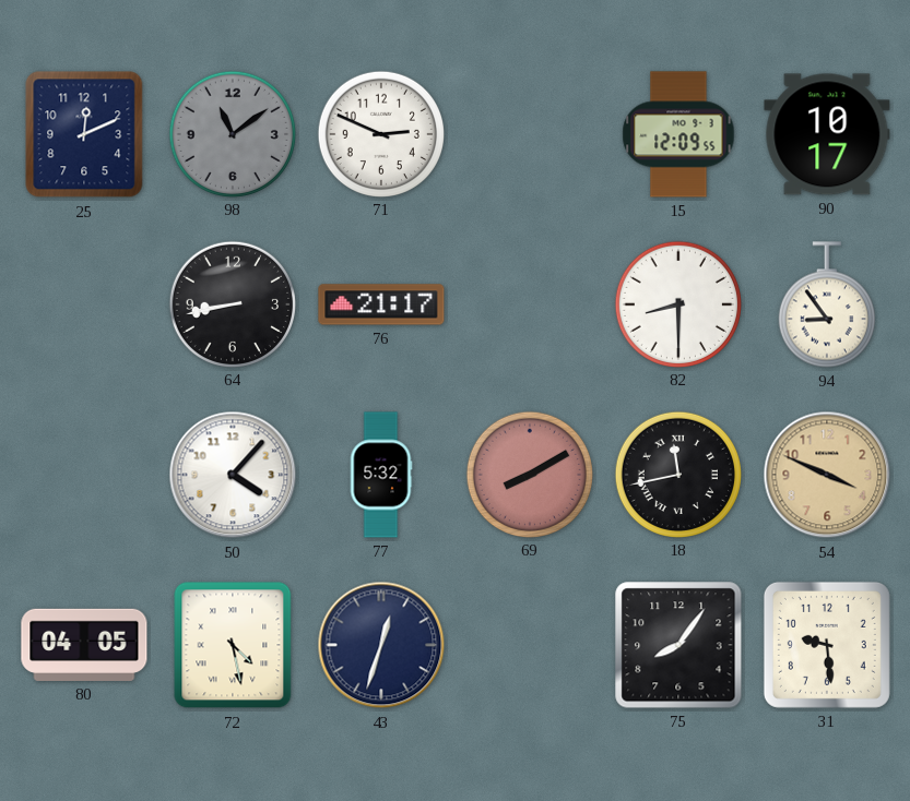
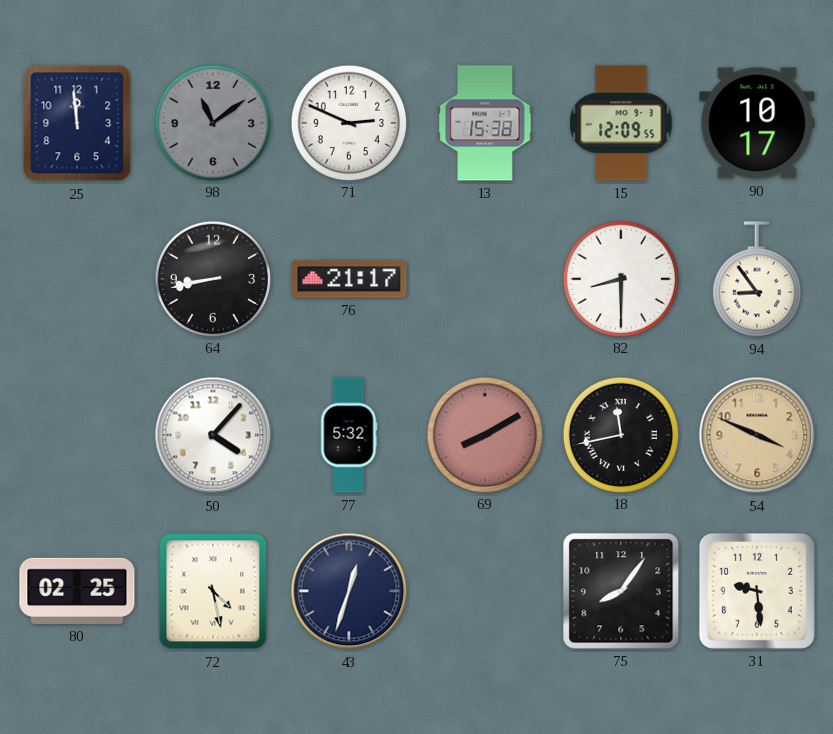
25: 12:11 -> 11:59
13: none -> 15:38
80: 04:05 -> 02:25
